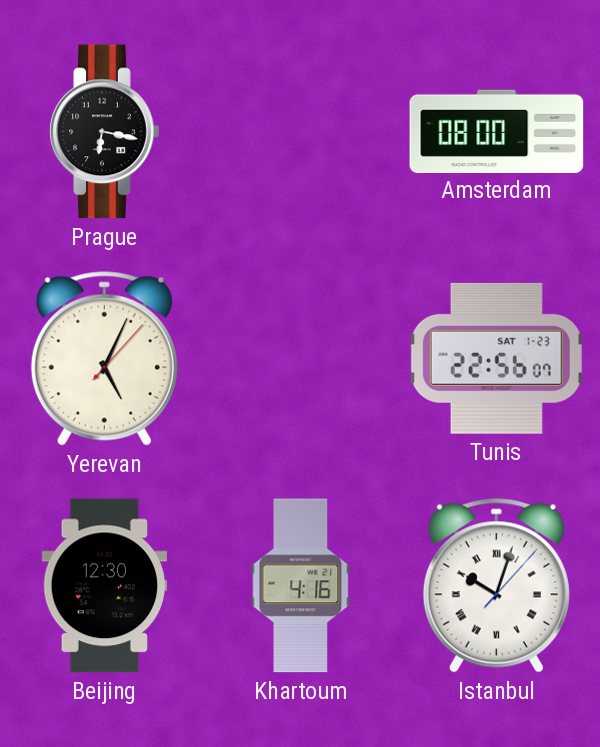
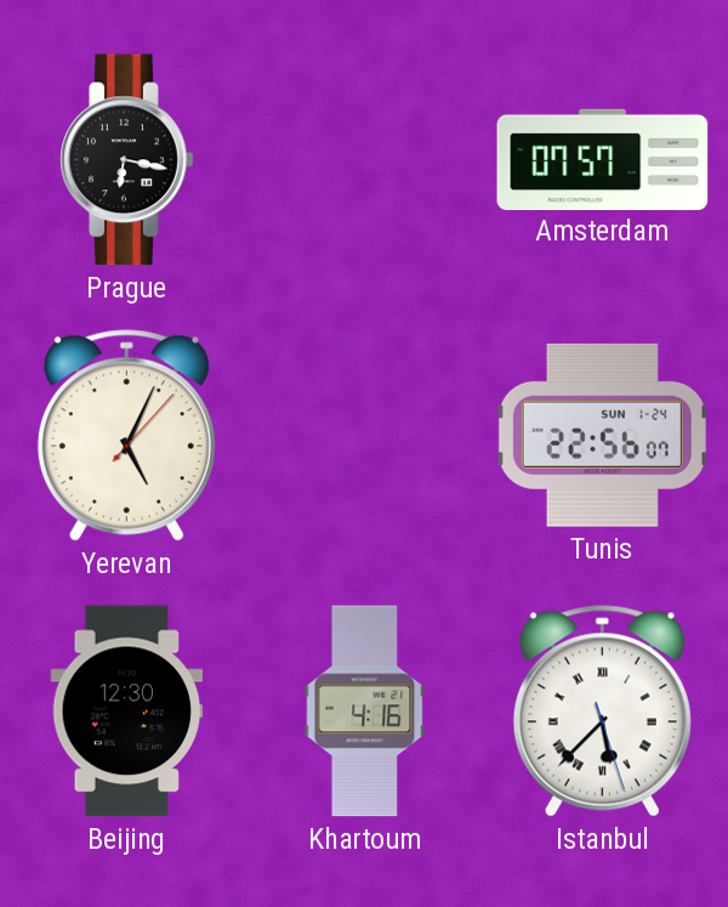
Amsterdam: 08:00 -> 07:57
Tunis date: SAT 1-23 -> SUN 1-24
Istanbul: 10:03 -> 5:37
